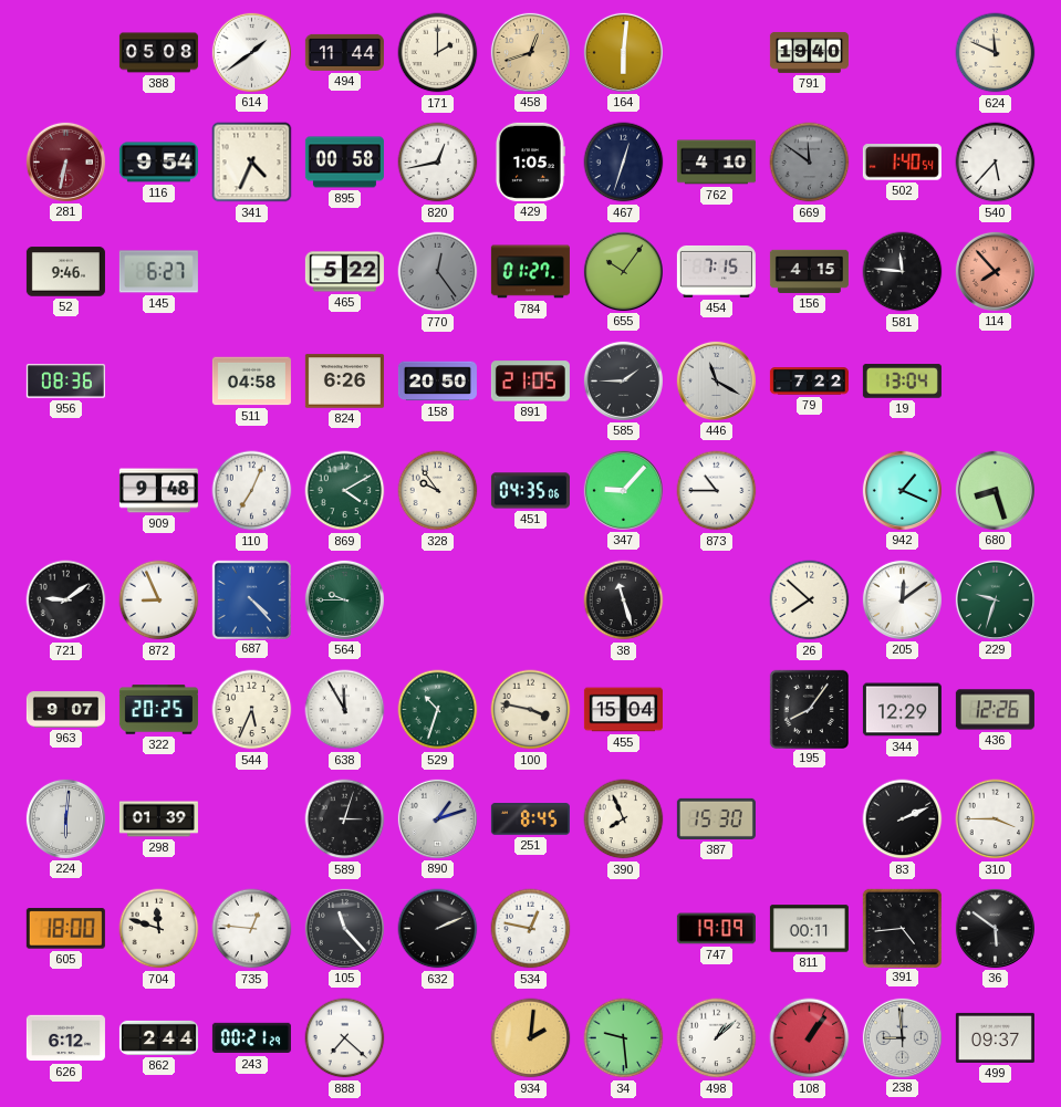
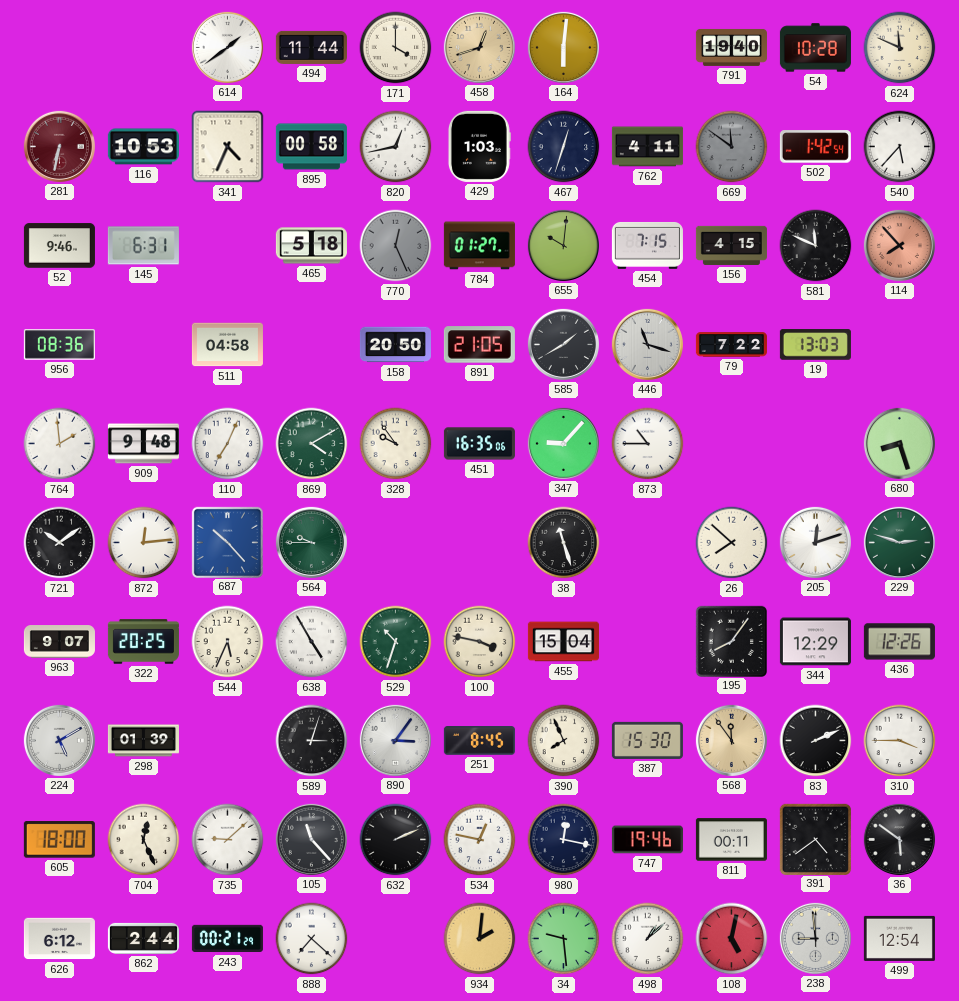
388: 05:08 -> none
171: 2:00 -> 4:00
54: none -> 10:28
116: 9:54 -> 10:53
429: 1:05 -> 1:03
762: 4:10 -> 4:11
502: 1:40 -> 1:42
145: 6:27 -> 6:31
465: 5:22 -> 5:18
770: 12:24 -> 12:26
655: 10:06 -> 10:01
581: 11:46 -> 11:49
824: 6:26 -> none
585: 1:45 -> 1:40
446: 11:20 -> 11:18
19: 13:04 -> 13:03
764: none -> 1:59
451: 04:35 -> 16:35
942: 1:19 -> none
721: 9:09 -> 10:09
872: 8:56 -> 12:14
687: 4:23 -> 10:23
205: 12:09 -> 12:12
229: 9:33 -> 2:48
638: 11:55 -> 4:55
224: 6:01 -> 5:10
890: 1:12 -> 3:06
568: none -> 11:54
704: 11:48 -> 12:26
735: 12:46 -> 9:08
980: none -> 12:17
747: 19:09 -> 19:46
391: 4:44 -> 4:39
108: 1:06 -> 5:02
499: 09:37 -> 12:54
